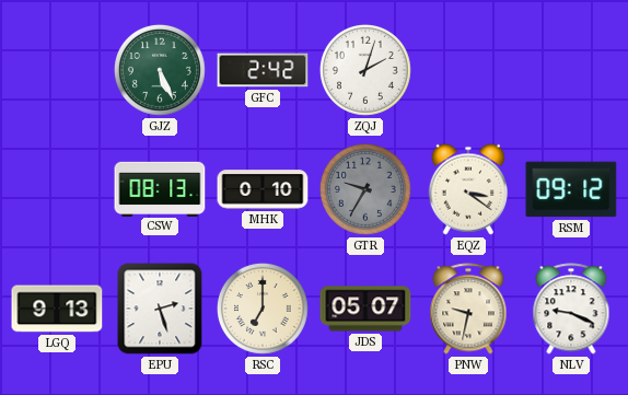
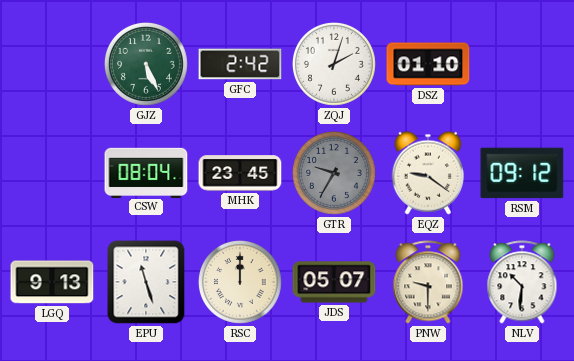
DSZ: none -> 01:10
CSW: 08:13 -> 08:04
MHK: 0:10 -> 23:45
EQZ: 3:21 -> 9:21
EPU: 2:27 -> 11:27
RSC: 7:00 -> 12:00
PNW: 9:32 -> 9:30
NLV: 9:19 -> 10:31
